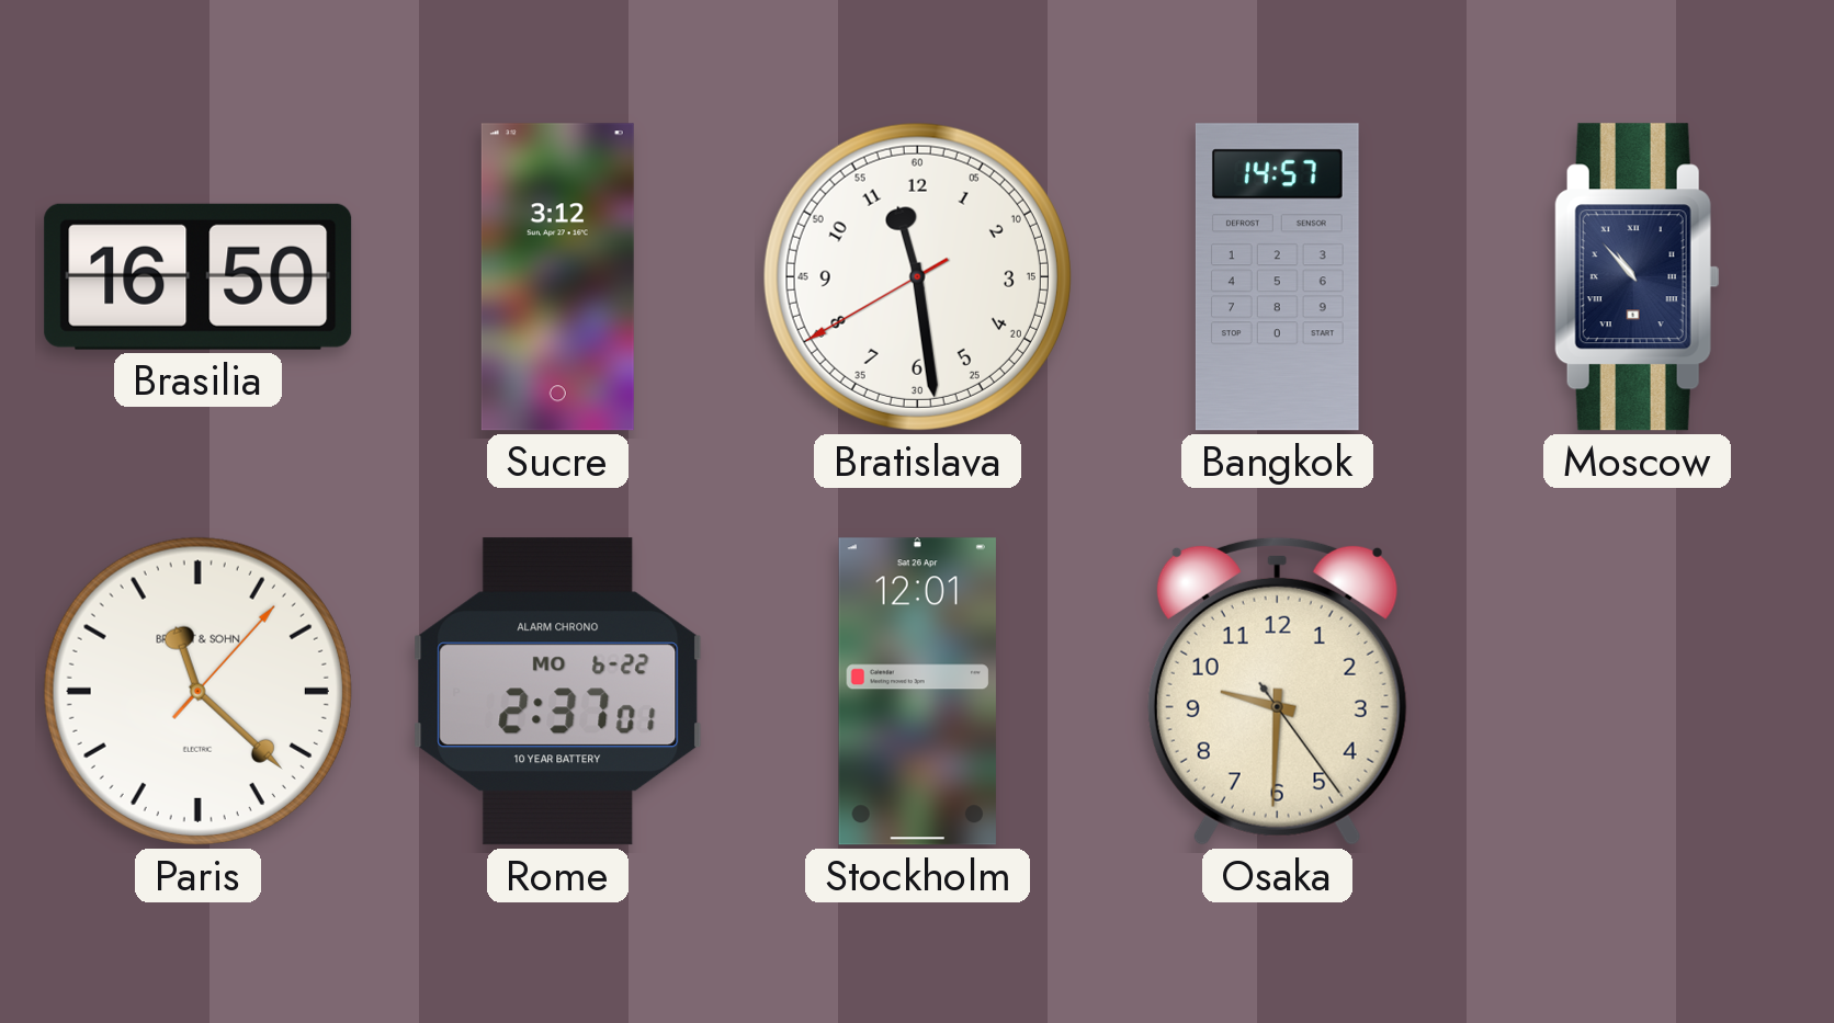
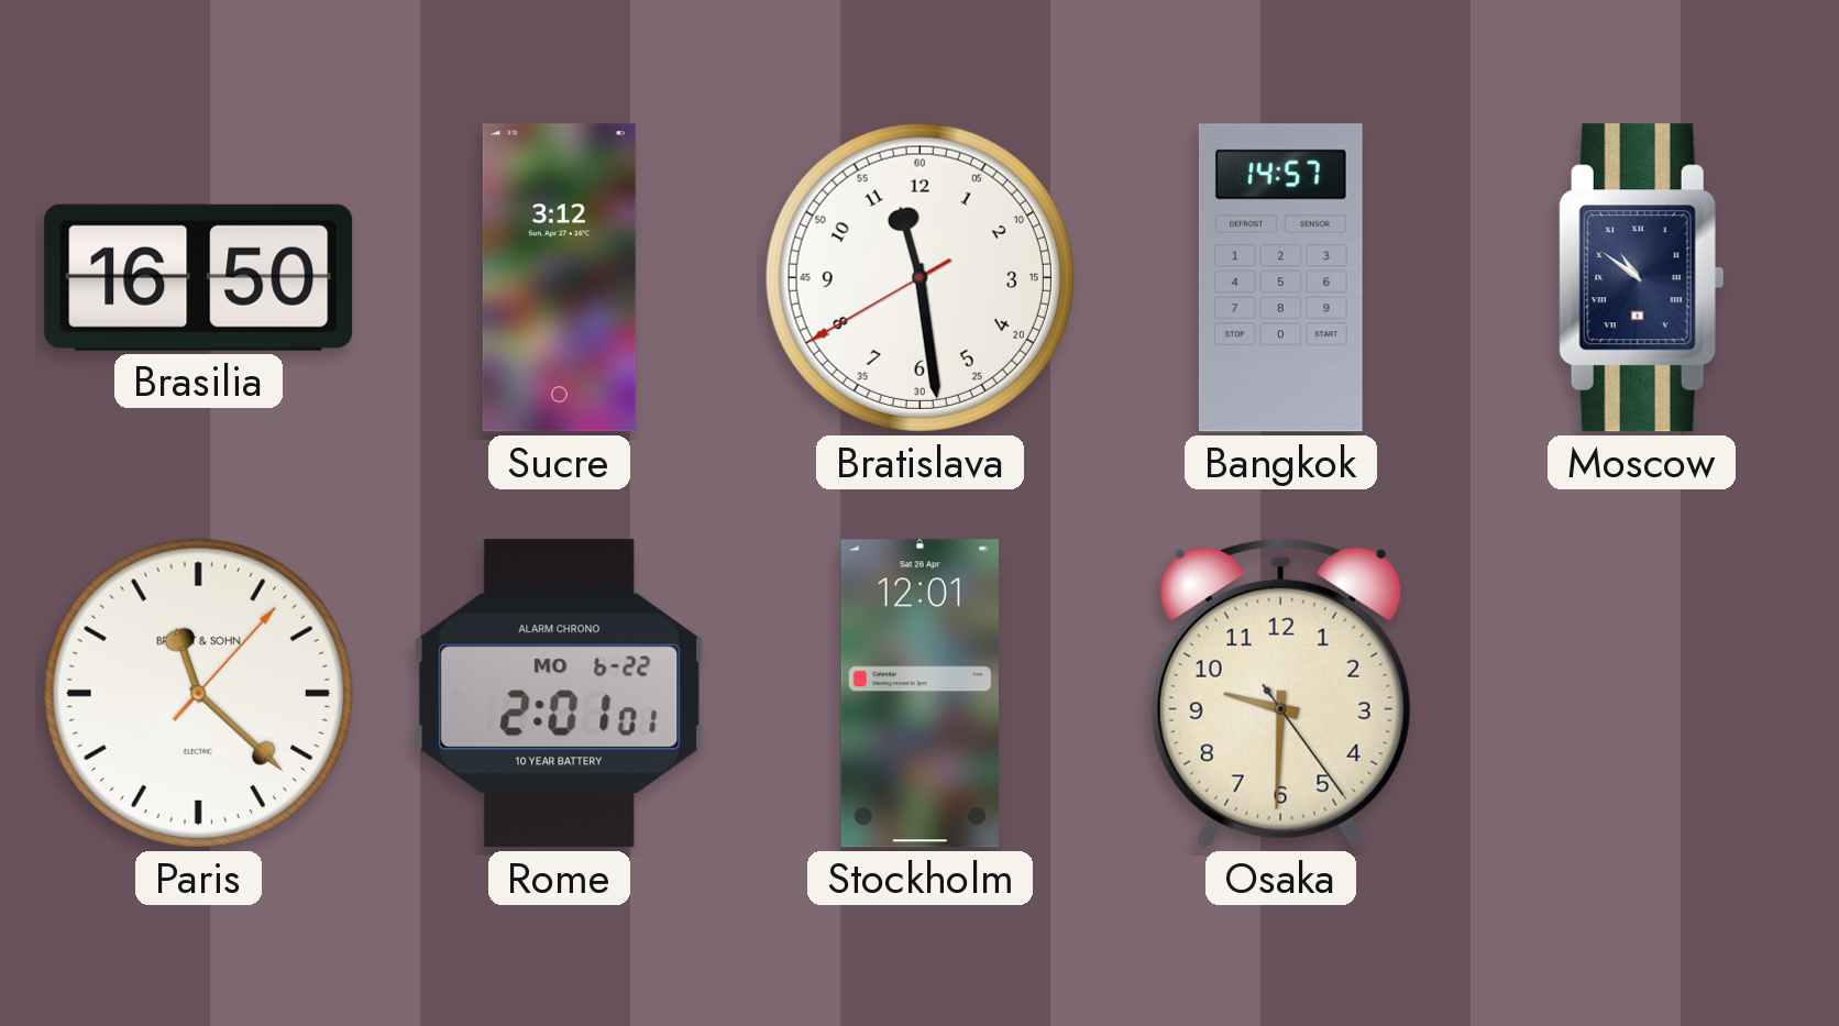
Moscow: 10:53 -> 10:51
Rome: 2:37 -> 2:01
